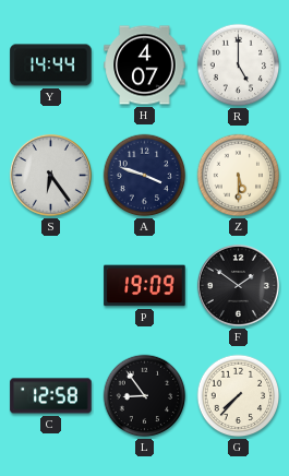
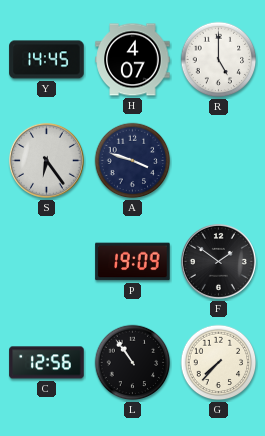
Y: 14:44 -> 14:45
Z: 5:30 -> none
C: 12:58 -> 12:56
L: 8:54 -> 10:54
